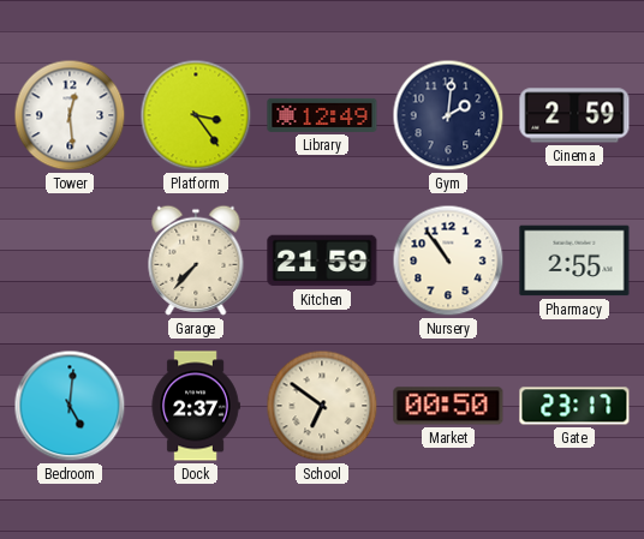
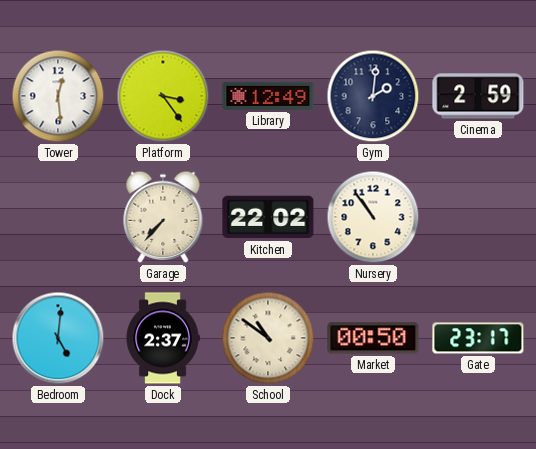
Kitchen: 21:59 -> 22:02
Pharmacy: 2:55 -> none
School: 6:51 -> 10:51
